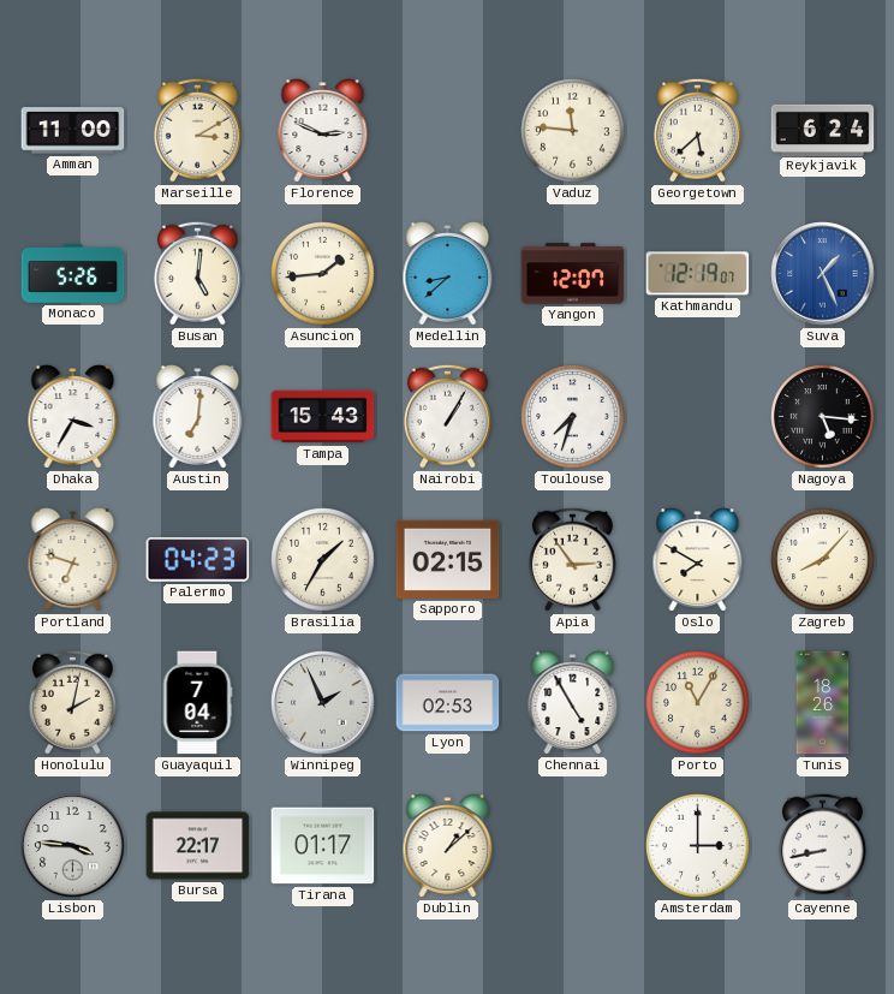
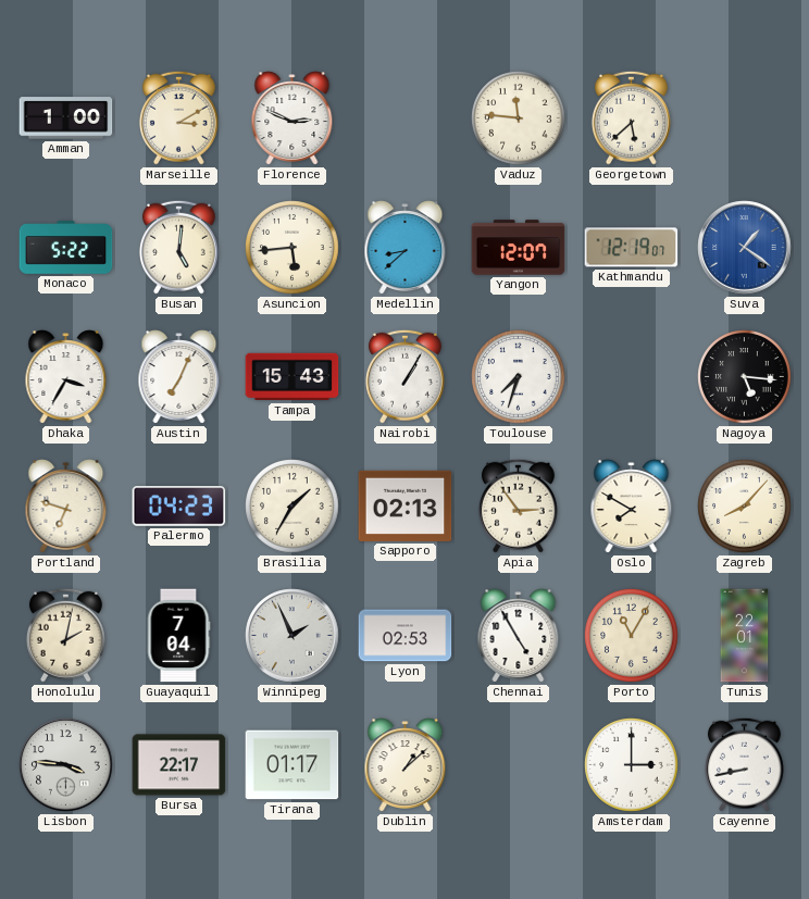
Amman: 11:00 -> 1:00
Reykjavik: 6:24 -> none
Monaco: 5:26 -> 5:22
Asuncion: 1:44 -> 5:44
Suva: 1:26 -> 1:21
Austin: 7:01 -> 7:04
Sapporo: 02:15 -> 02:13
Tunis: 18:26 -> 22:01
